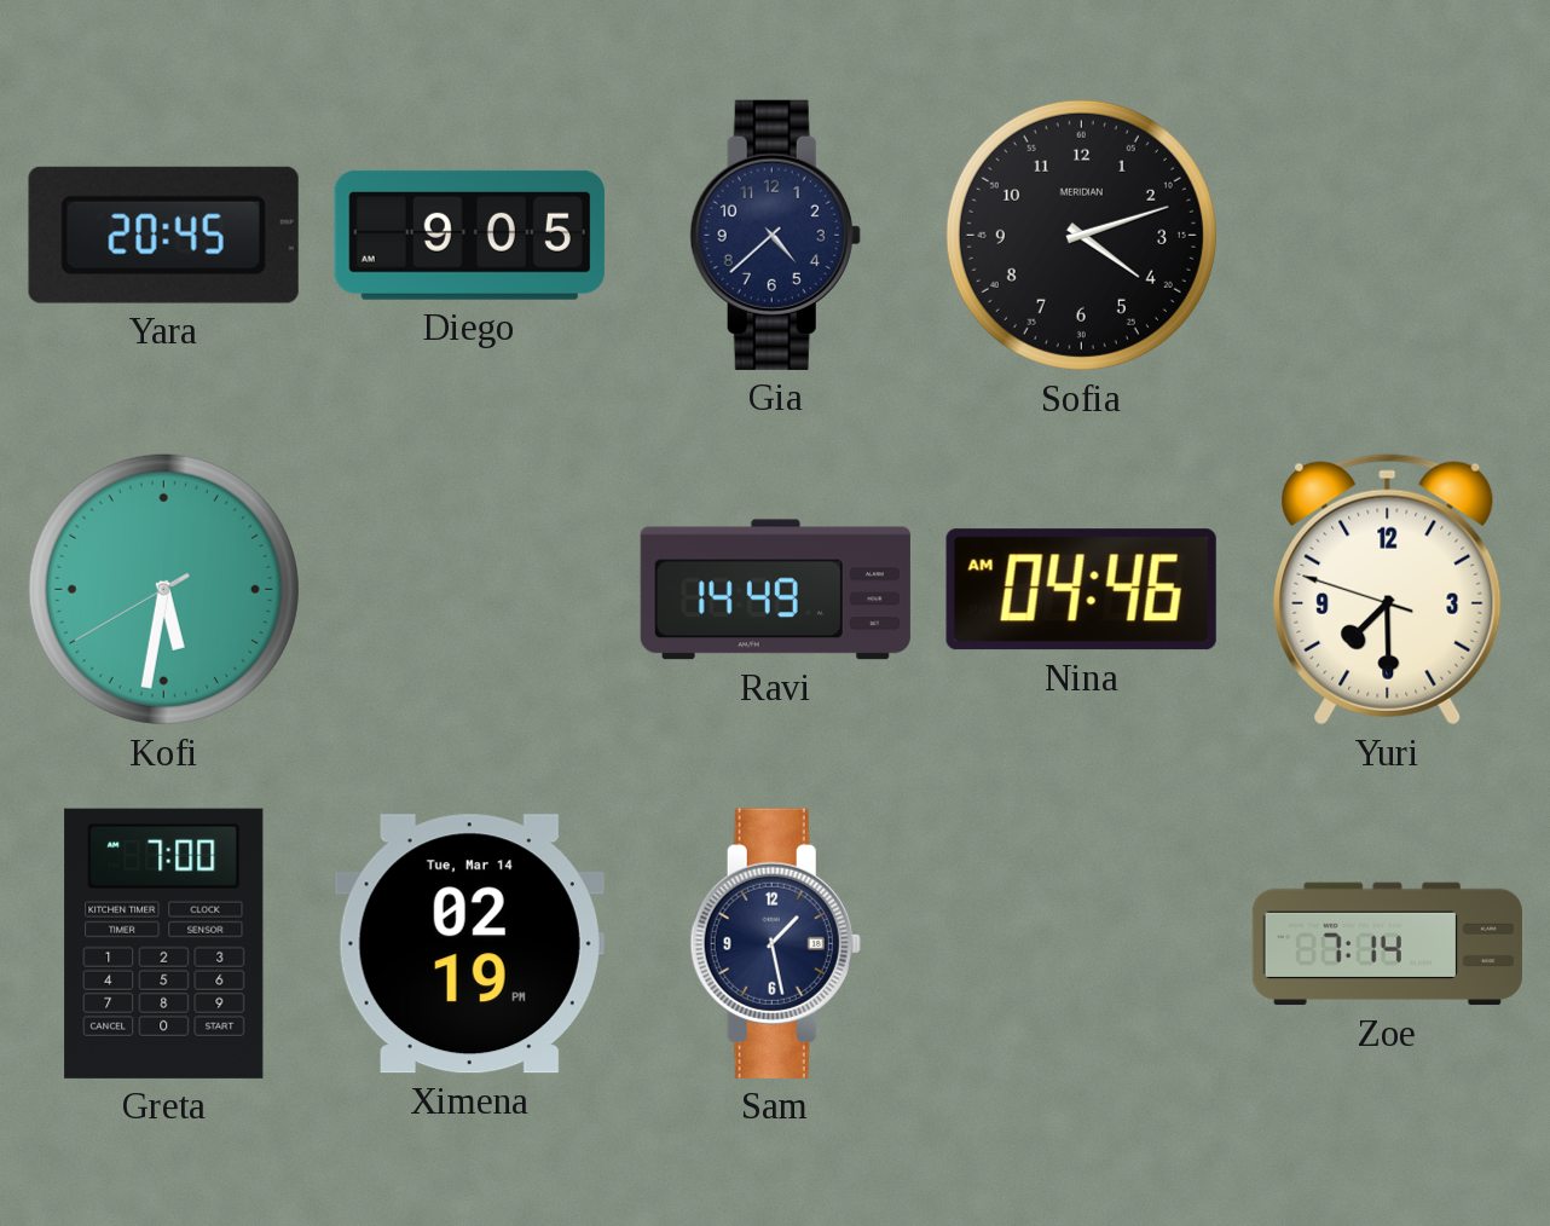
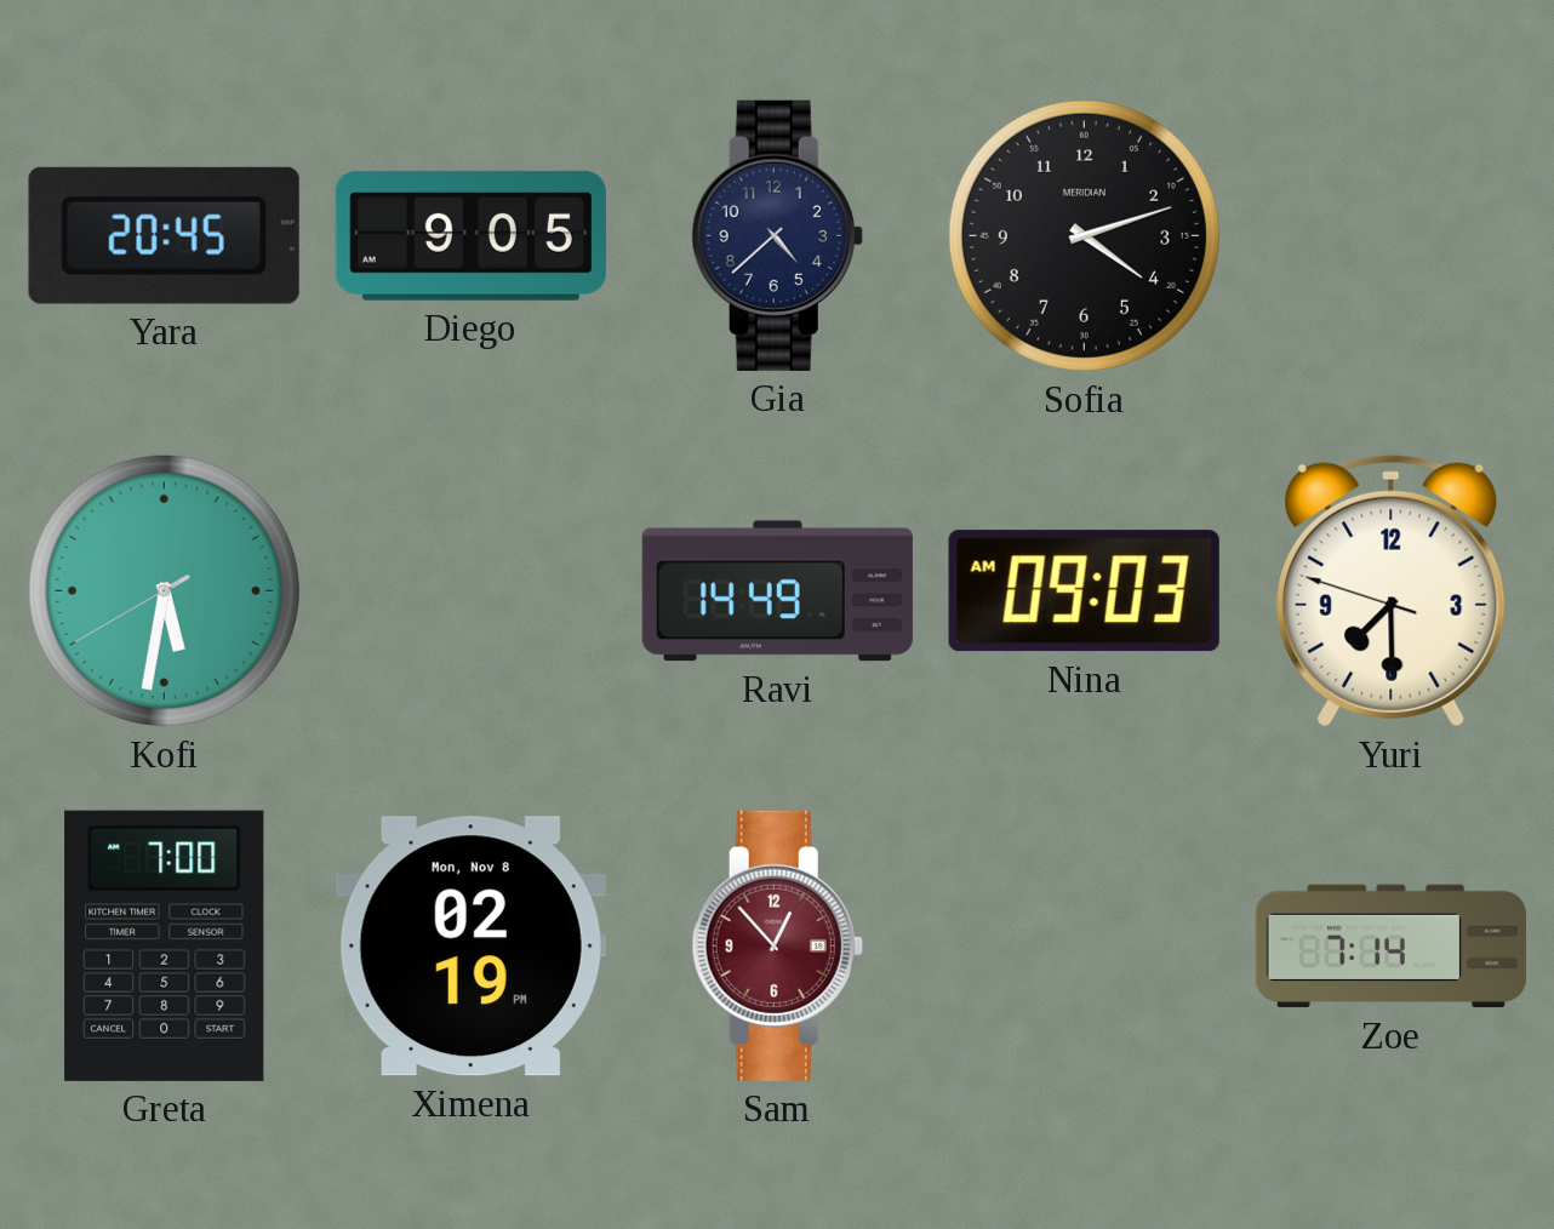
Nina: 04:46 -> 09:03
Ximena date: Tue, Mar 14 -> Mon, Nov 8
Sam: 1:28 -> 12:53
Sam dial: navy -> burgundy
